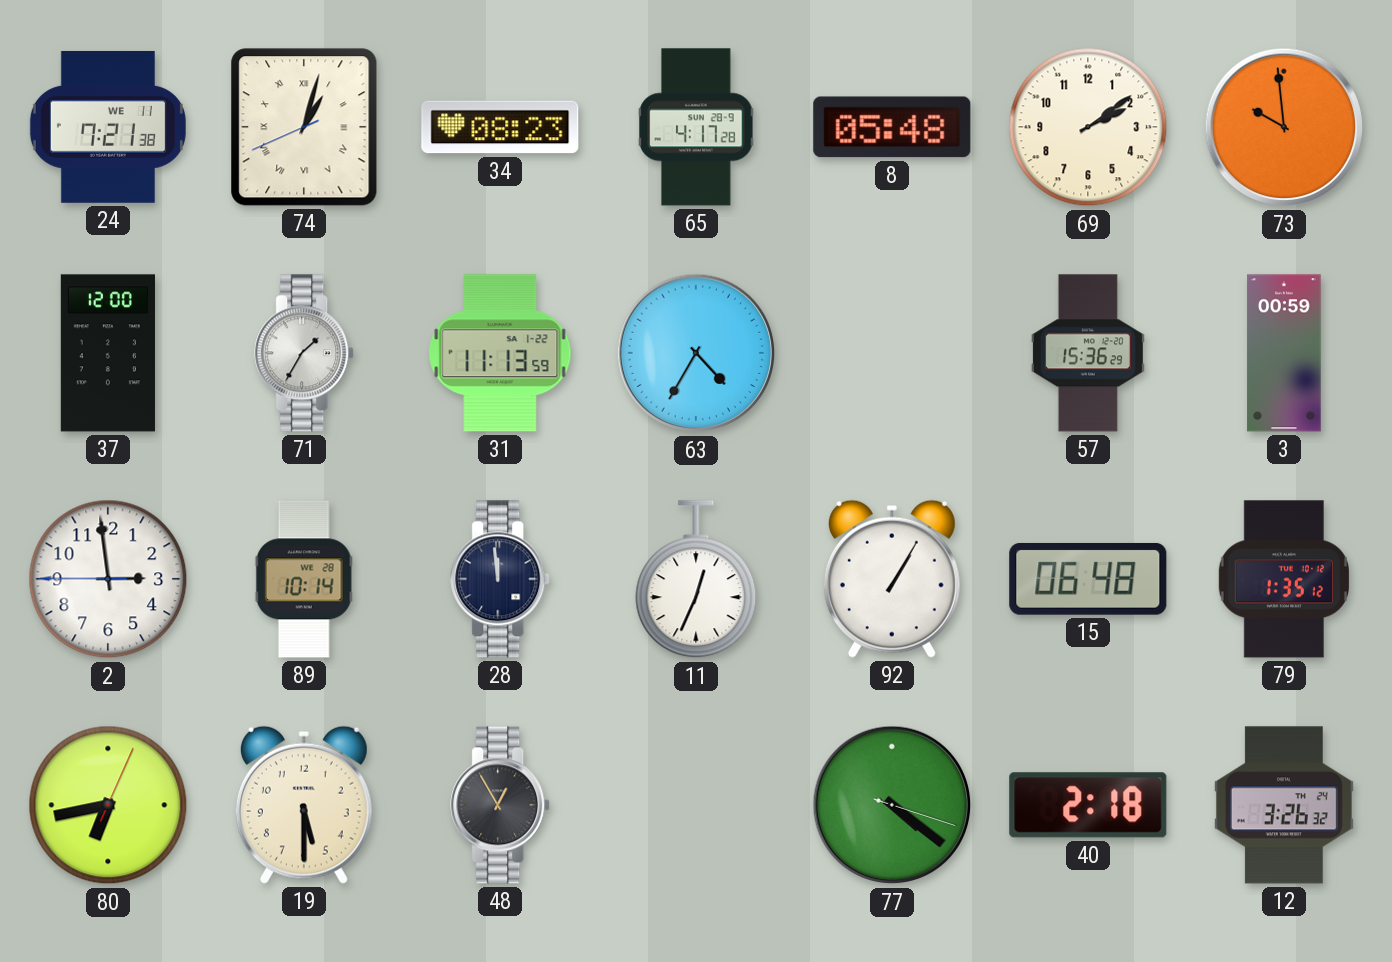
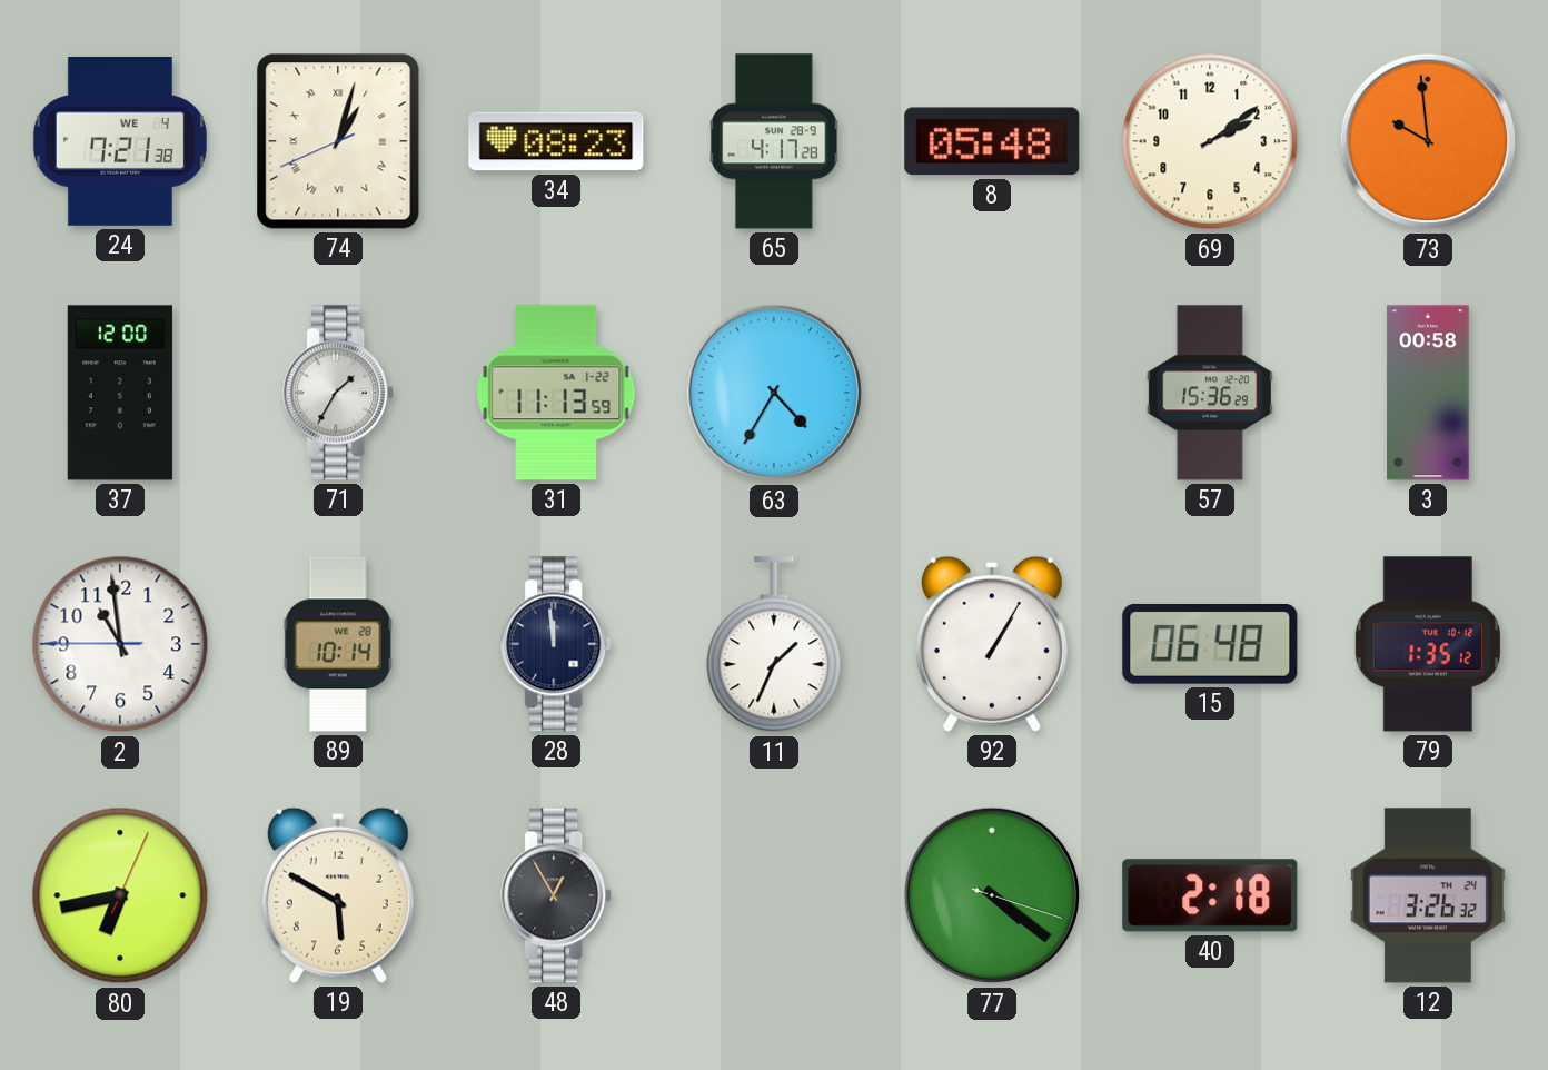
24 date: WE 11 -> WE 4
3: 00:59 -> 00:58
2: 2:58 -> 10:58
11: 12:34 -> 1:34
19: 5:30 -> 5:50
